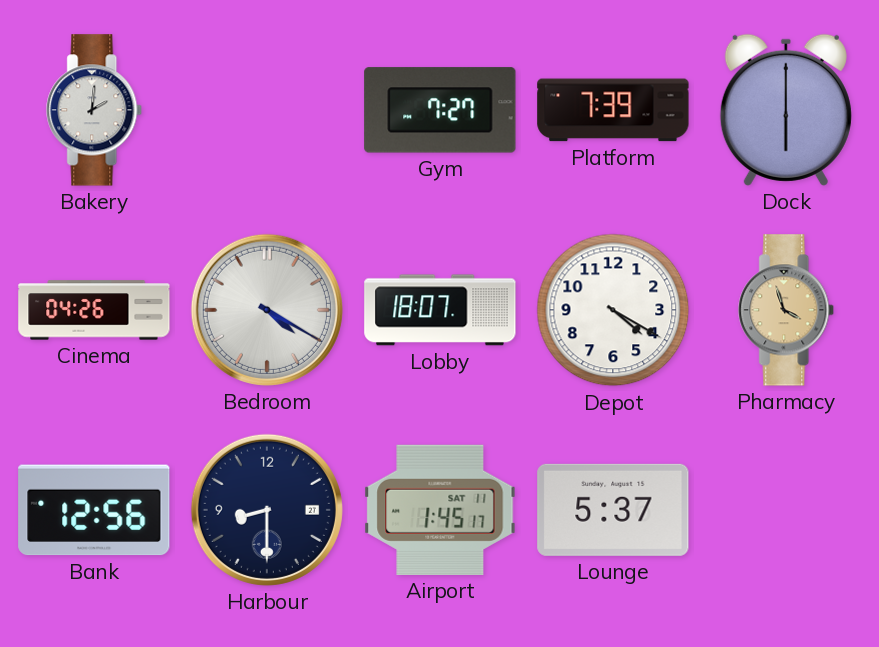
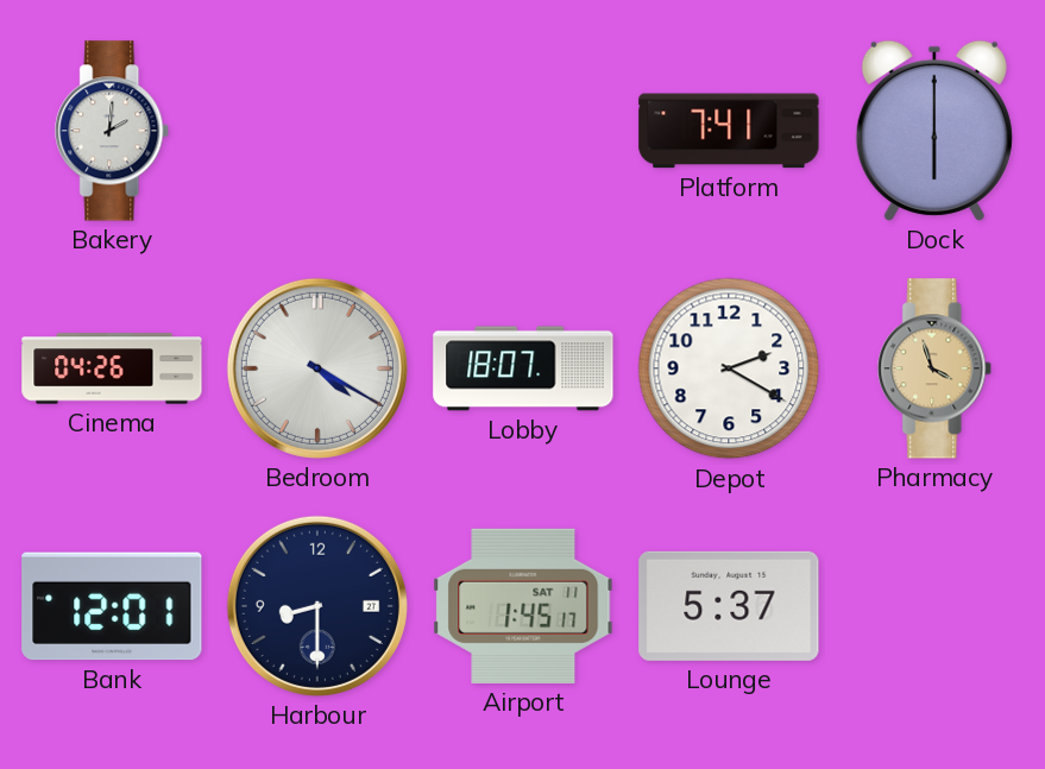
Gym: 7:27 -> none
Platform: 7:39 -> 7:41
Depot: 4:20 -> 2:20
Bank: 12:56 -> 12:01
